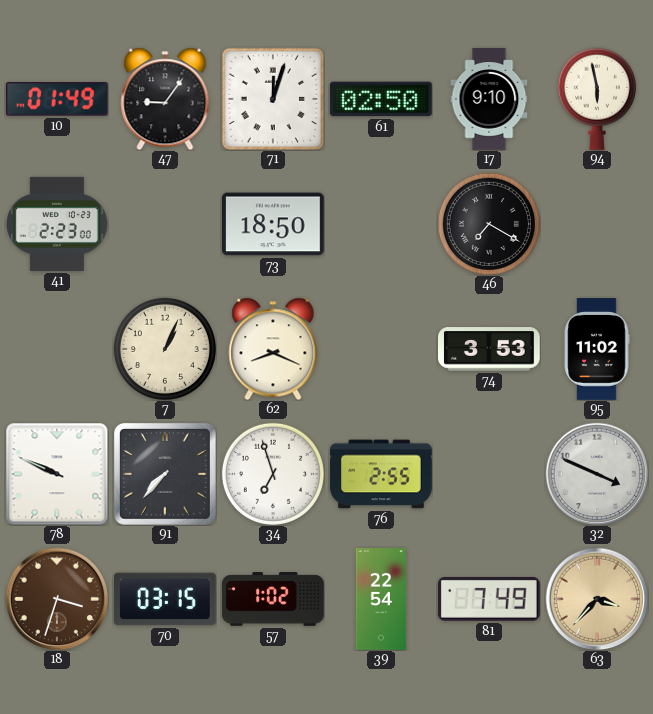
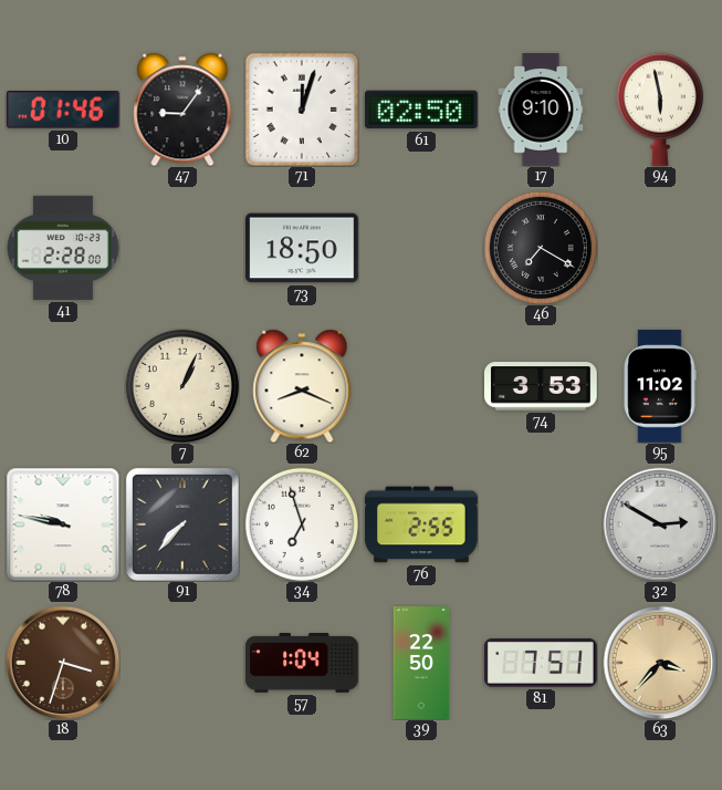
10: 01:49 -> 01:46
41: 2:23 -> 2:28
78: 9:49 -> 9:47
32: 3:49 -> 2:50
70: 03:15 -> none
57: 1:02 -> 1:04
39: 22:54 -> 22:50
81: 7:49 -> 7:51
